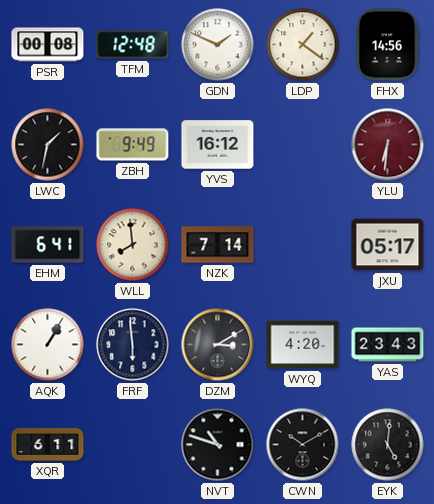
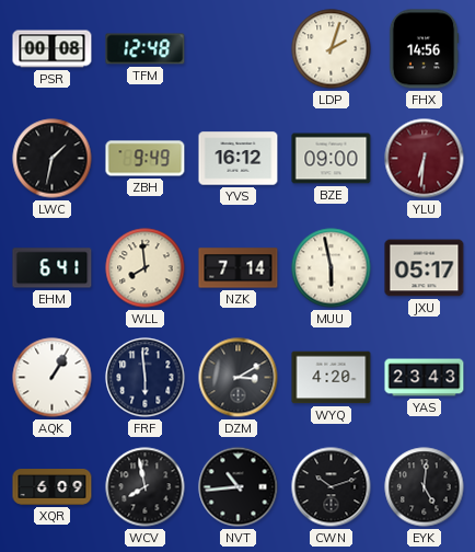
GDN: 1:49 -> none
LDP: 1:21 -> 2:03
BZE: none -> 09:00
MUU: none -> 5:58
XQR: 6:11 -> 6:09
WCV: none -> 7:58
NVT: 10:48 -> 10:44
CWN: 10:10 -> 10:12
